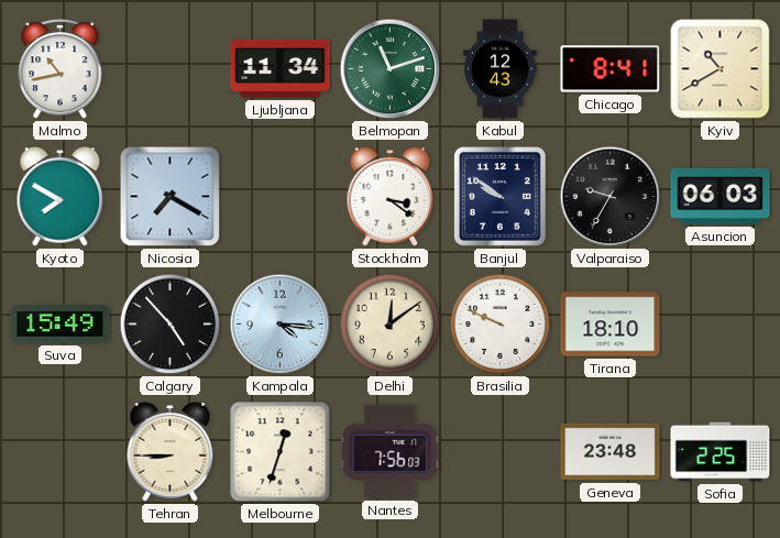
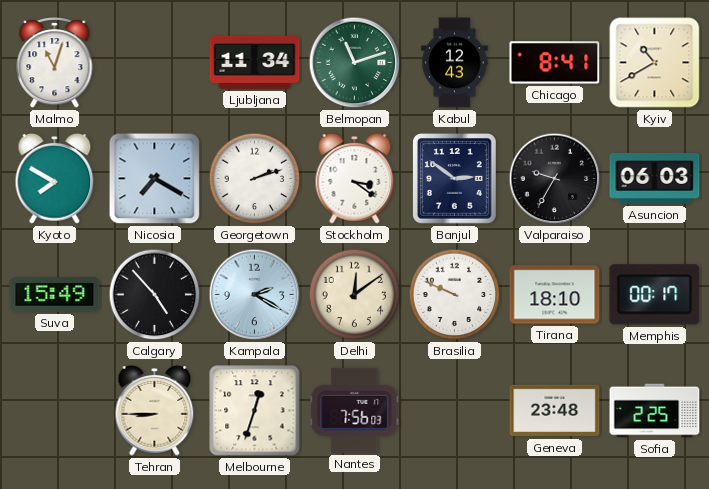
Malmo: 10:43 -> 11:03
Georgetown: none -> 2:12
Banjul: 9:51 -> 2:51
Kampala: 4:16 -> 2:20
Memphis: none -> 00:17
